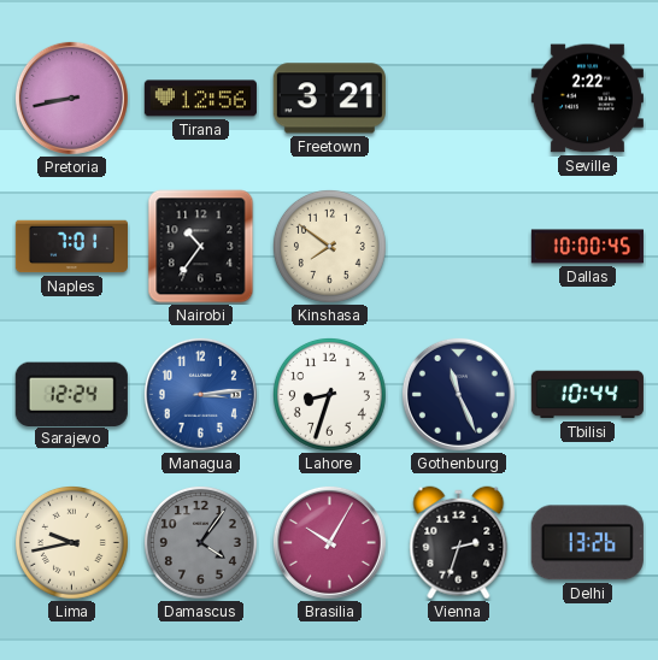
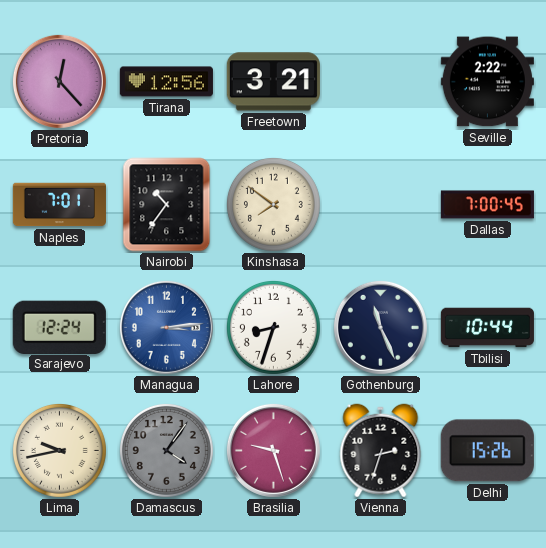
Pretoria: 8:43 -> 12:23
Dallas: 10:00 -> 7:00
Brasilia: 10:05 -> 9:27
Delhi: 13:26 -> 15:26
